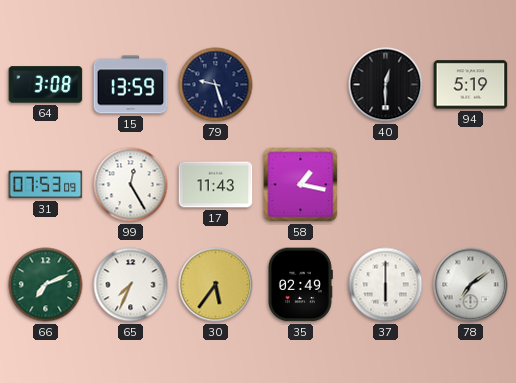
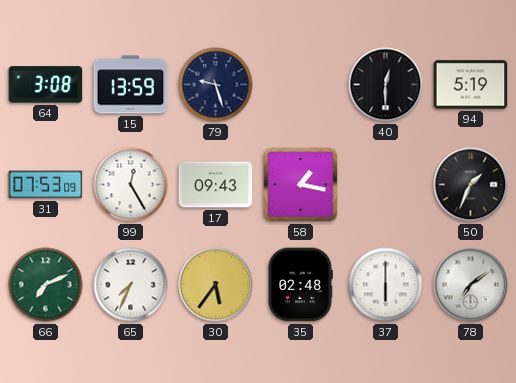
17: 11:43 -> 09:43
50: none -> 1:34
35: 02:49 -> 02:48
